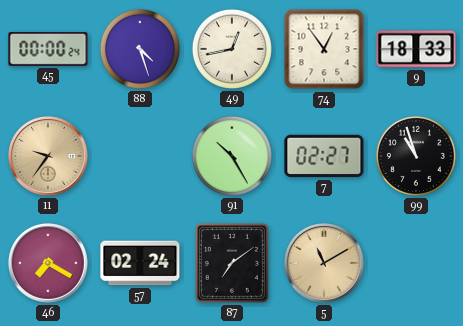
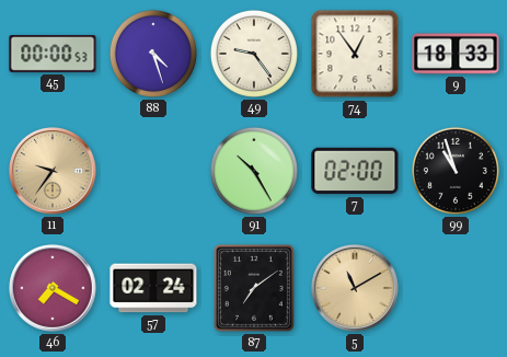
45: 00:00:24 -> 00:00:53
49: 12:43 -> 9:24
7: 02:27 -> 02:00
